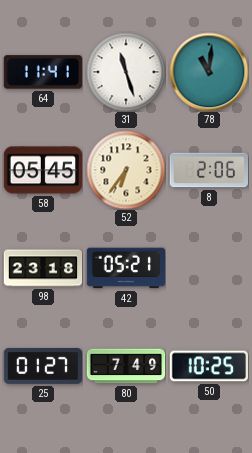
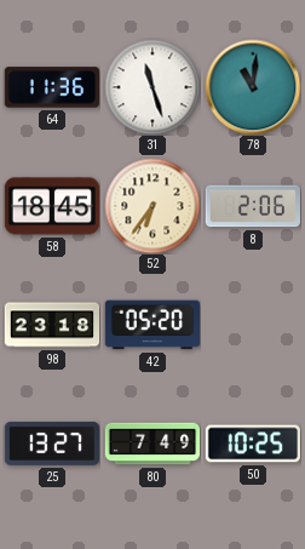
64: 11:41 -> 11:36
58: 05:45 -> 18:45
42: 05:21 -> 05:20
25: 01:27 -> 13:27
